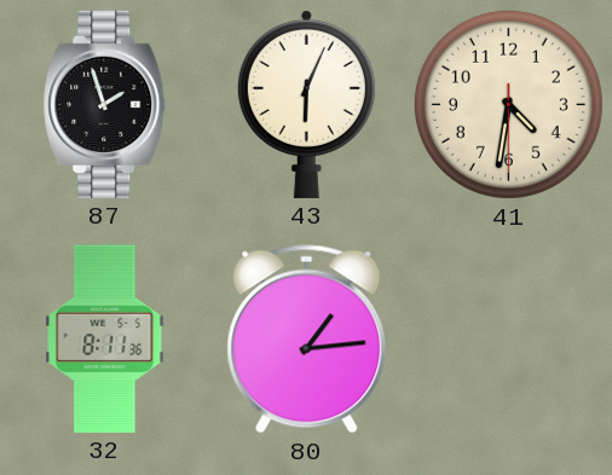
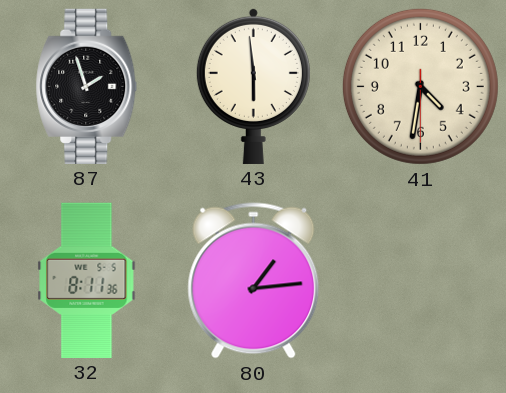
43: 6:04 -> 5:59
